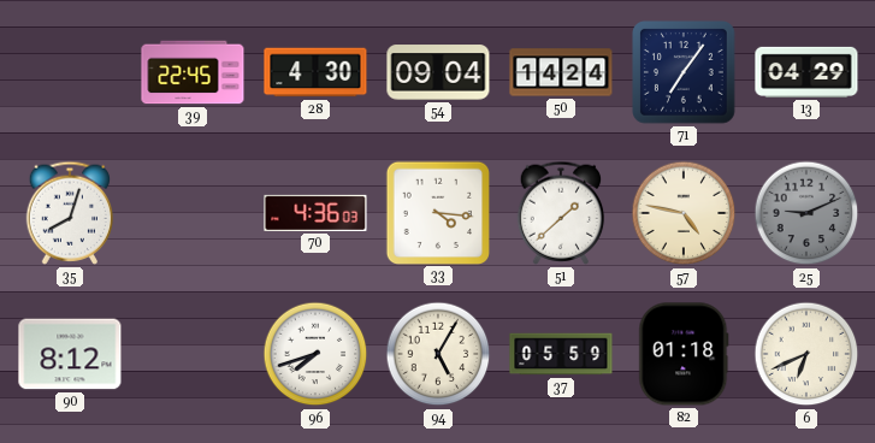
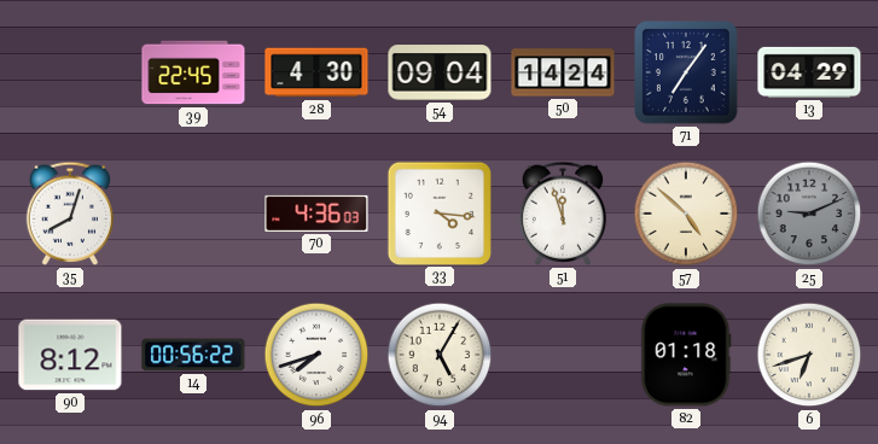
51: 1:38 -> 11:57
57: 4:47 -> 4:52
14: none -> 00:56
37: 05:59 -> none
6: 6:41 -> 6:42
